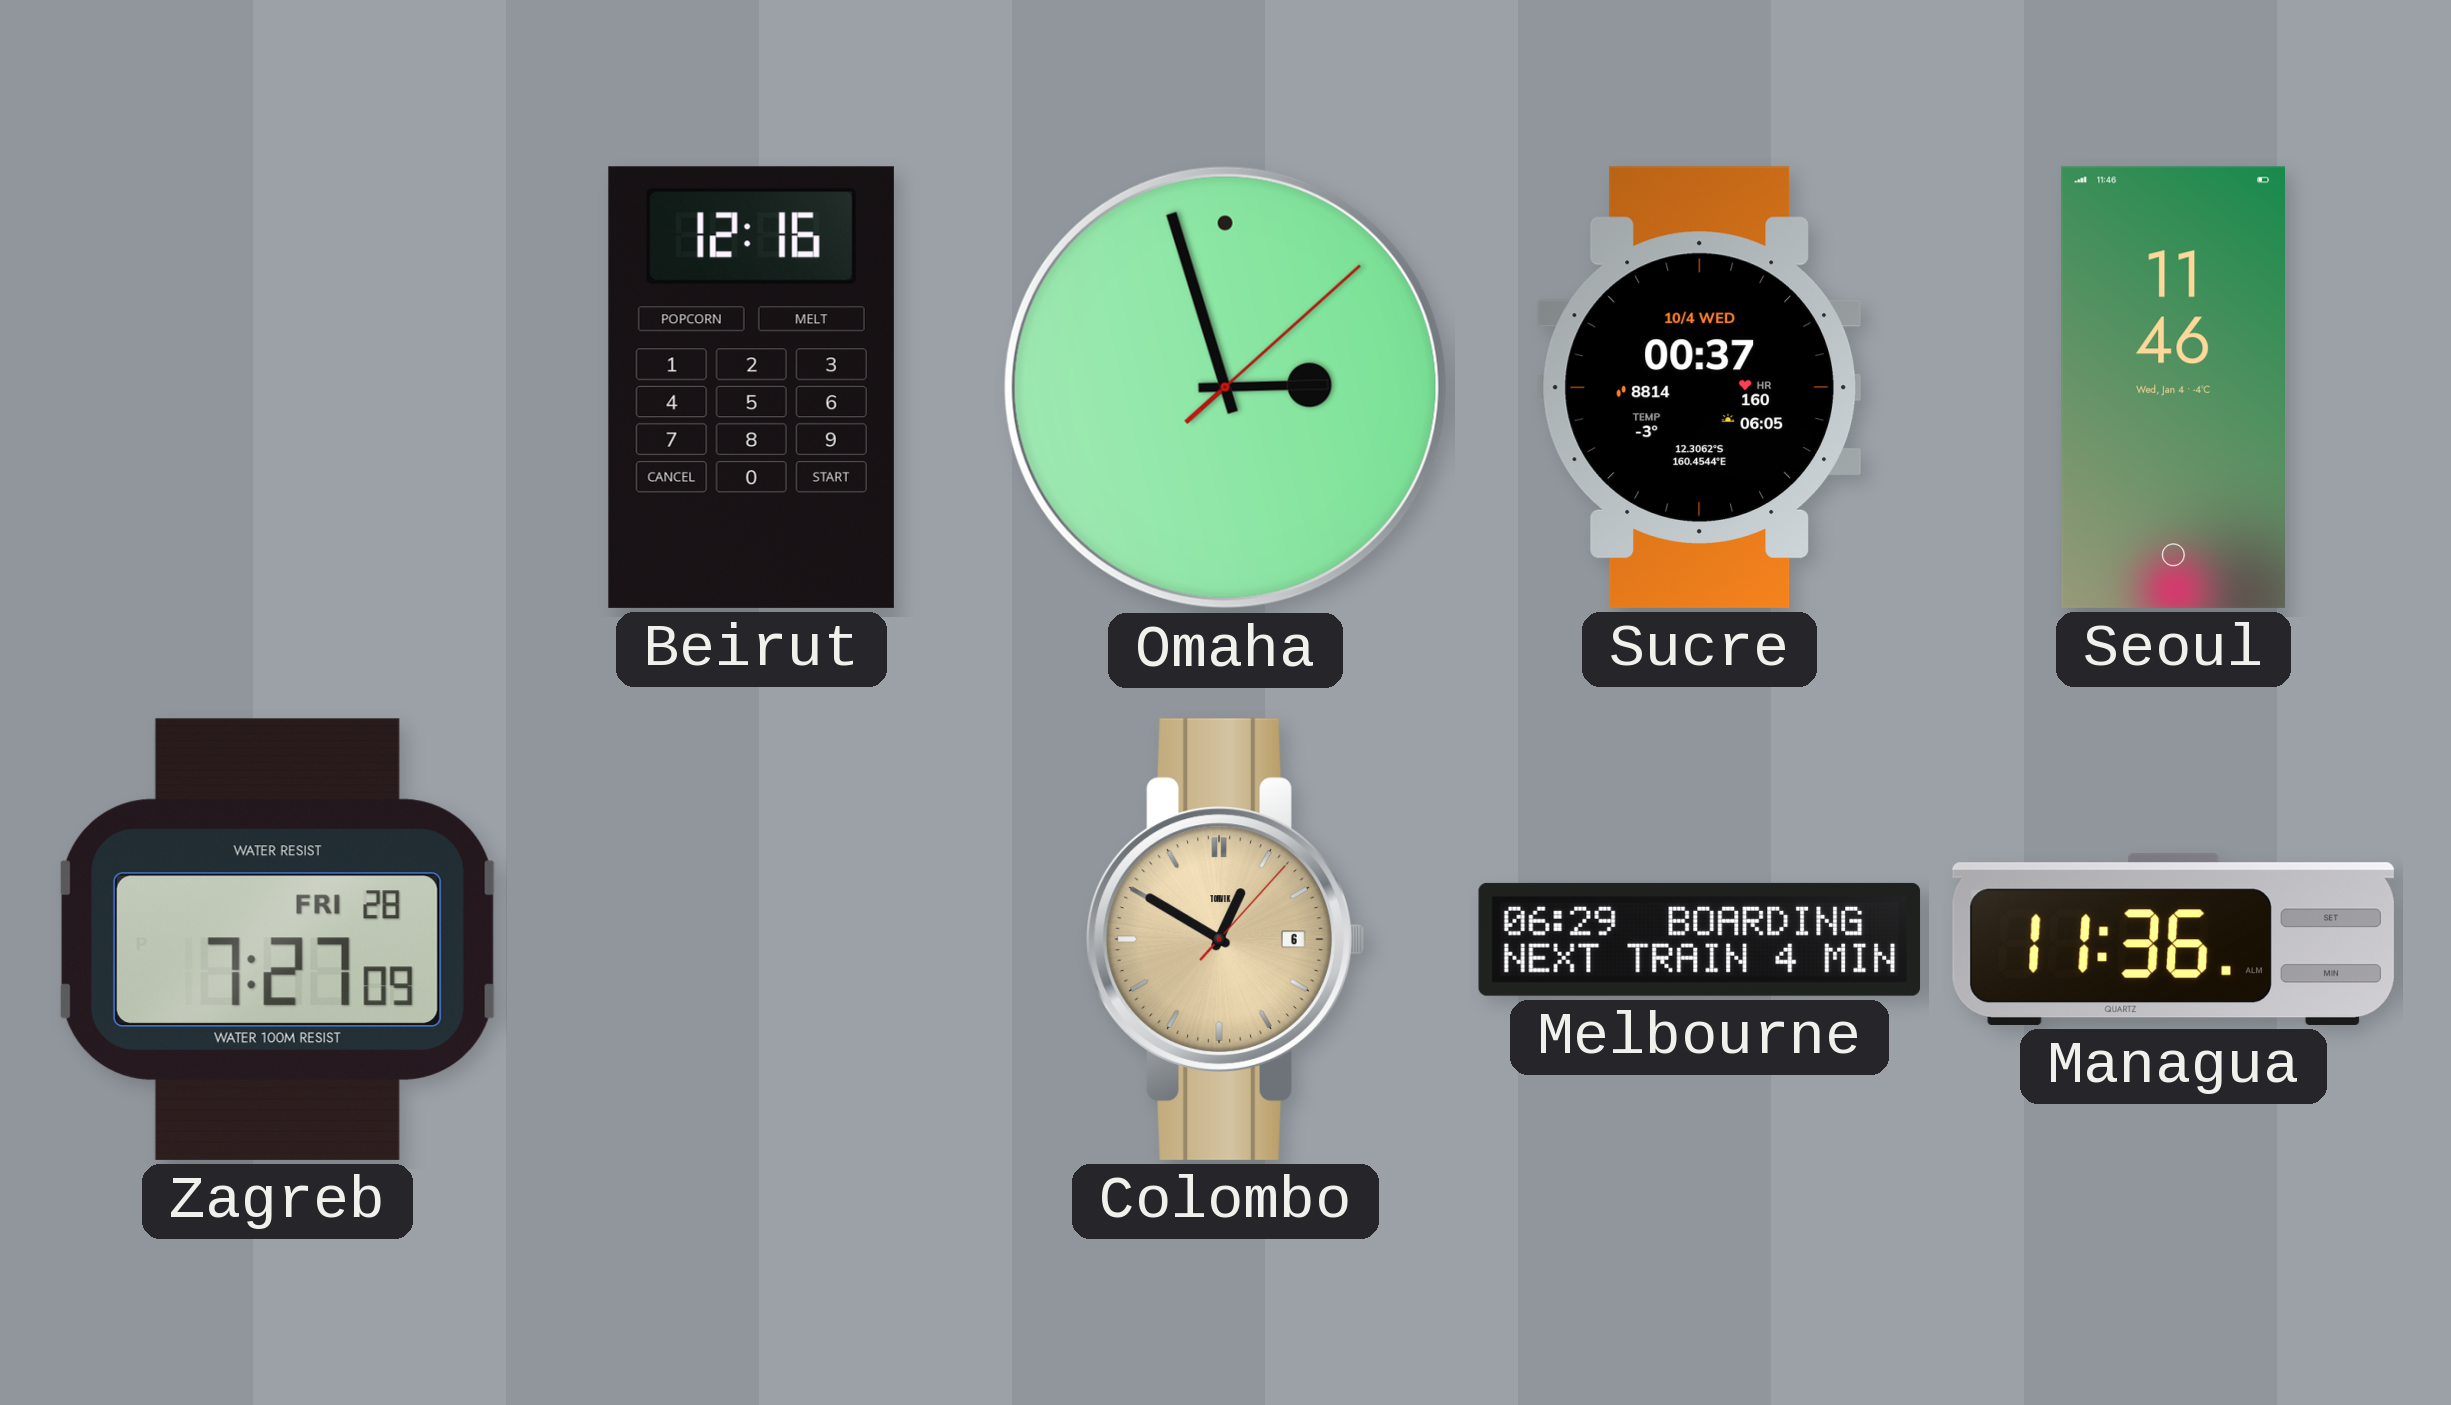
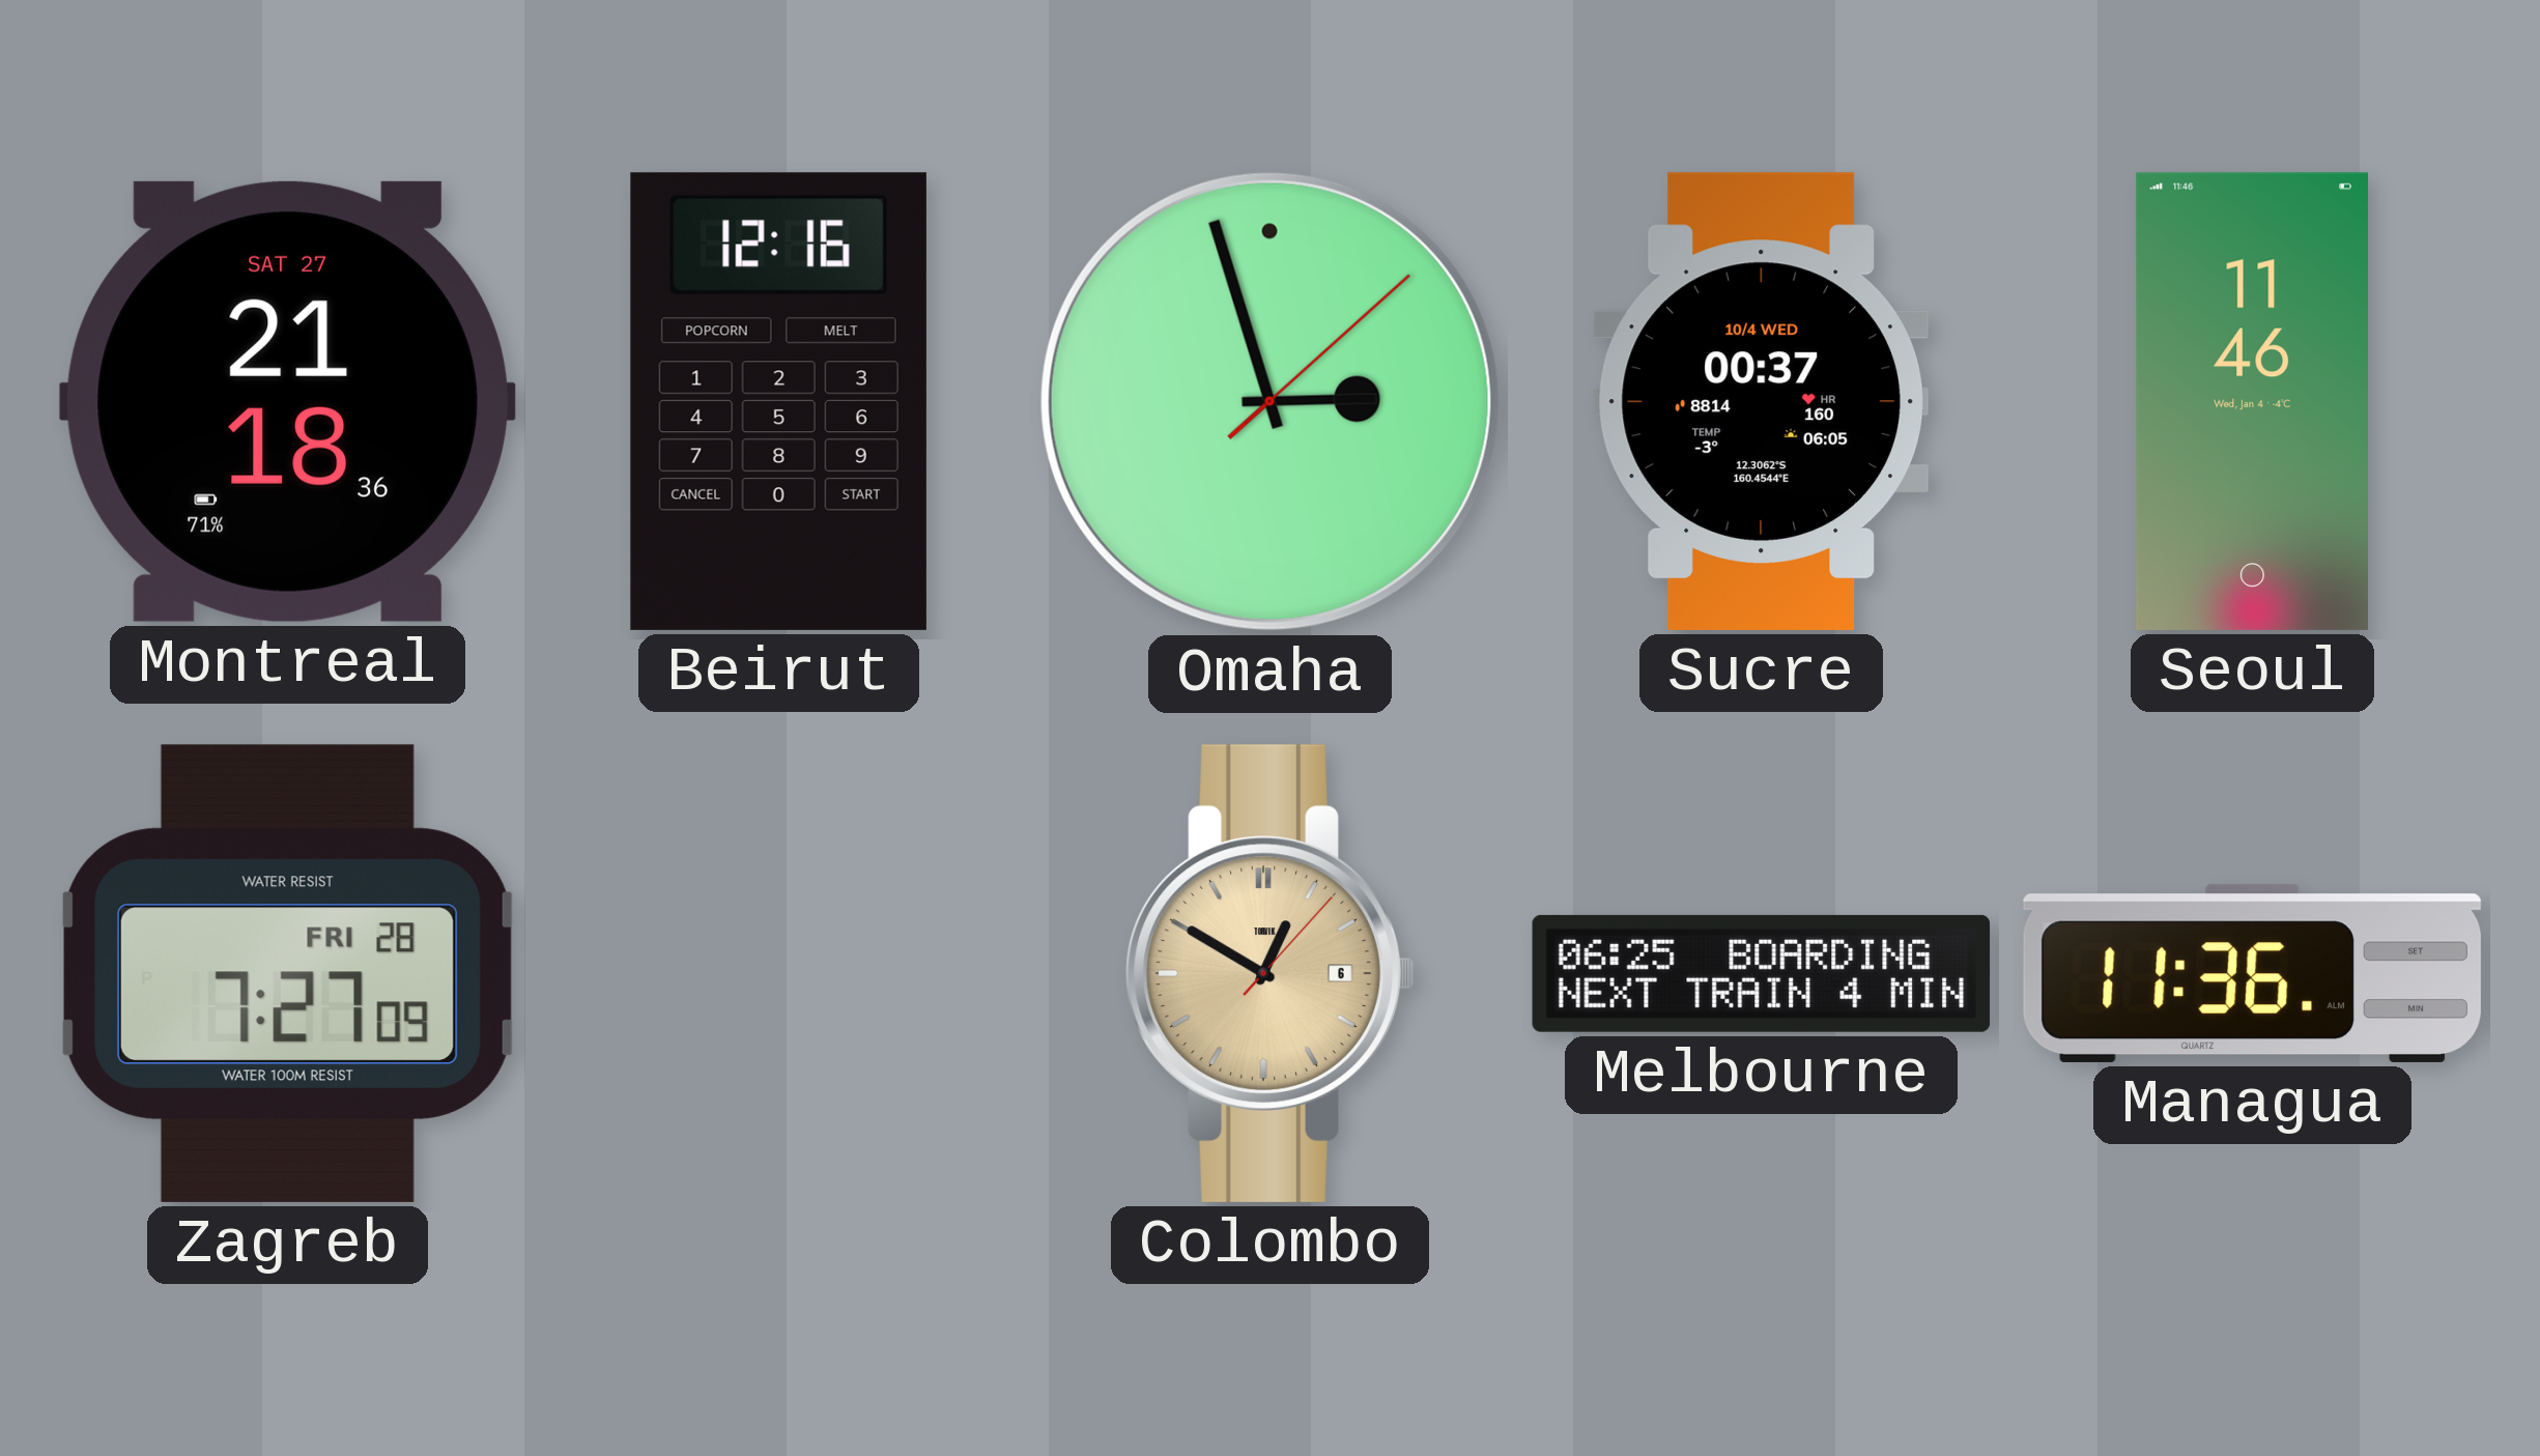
Montreal: none -> 21:18
Melbourne: 06:29 -> 06:25
